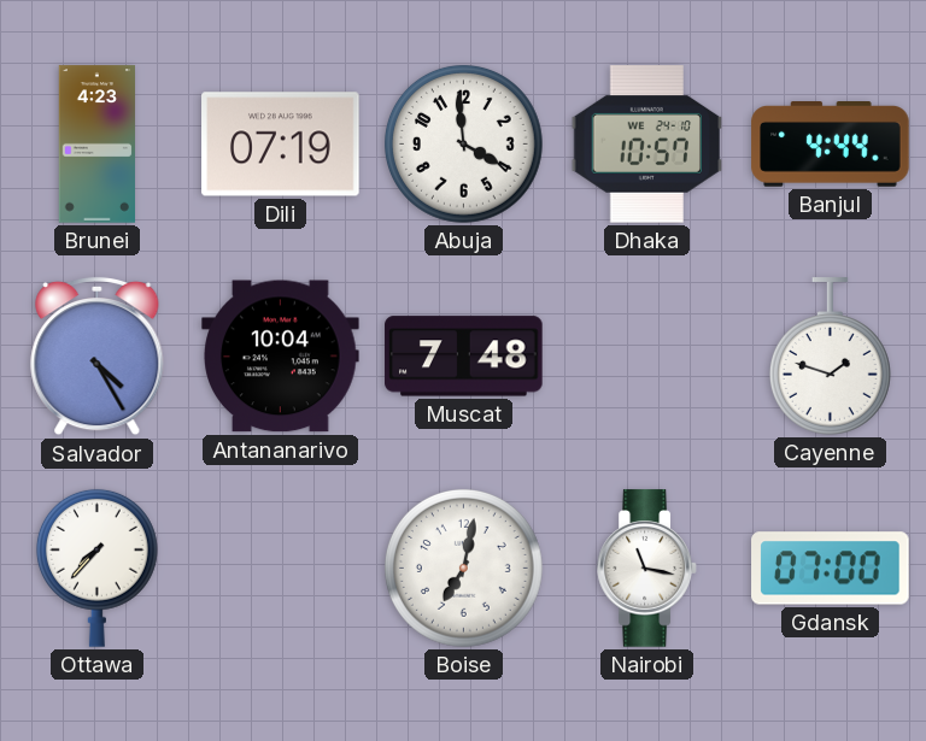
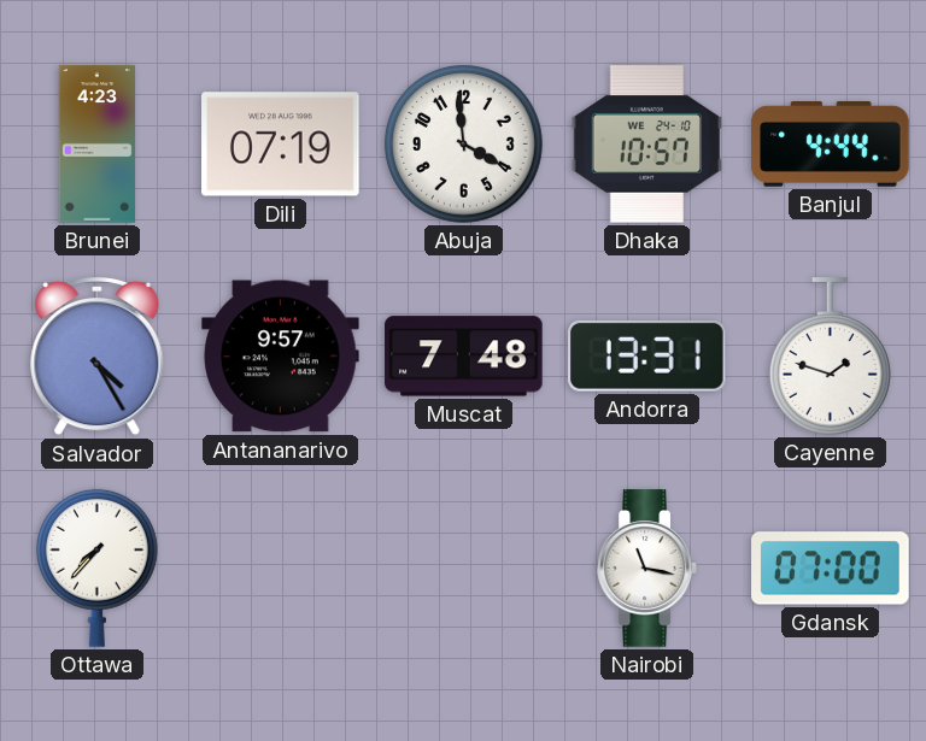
Antananarivo: 10:04 -> 9:57
Andorra: none -> 13:31
Boise: 7:02 -> none
